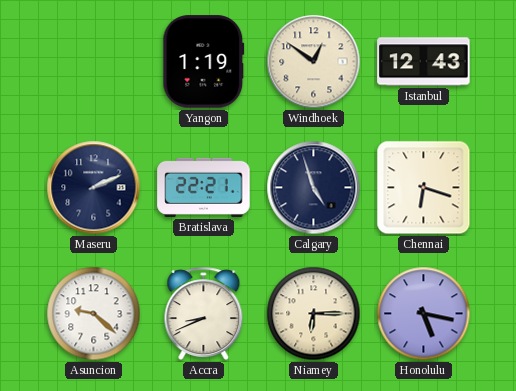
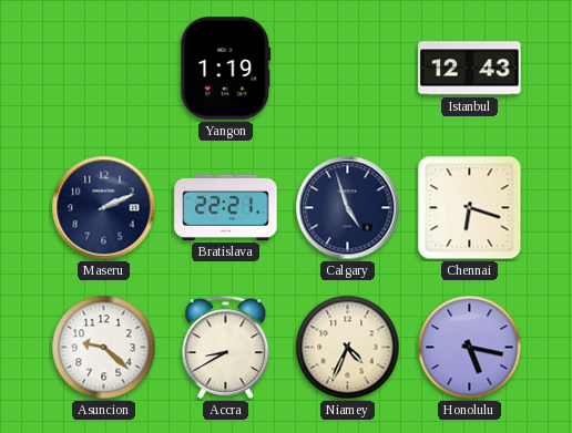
Windhoek: 12:51 -> none
Accra: 8:41 -> 8:40
Niamey: 6:15 -> 4:34
